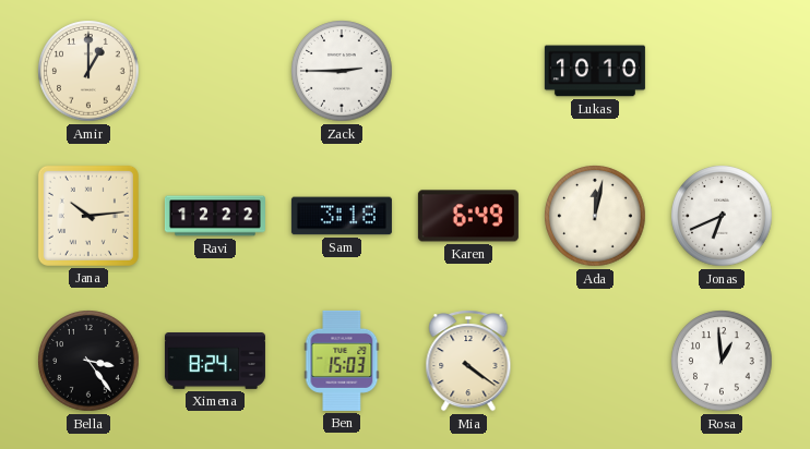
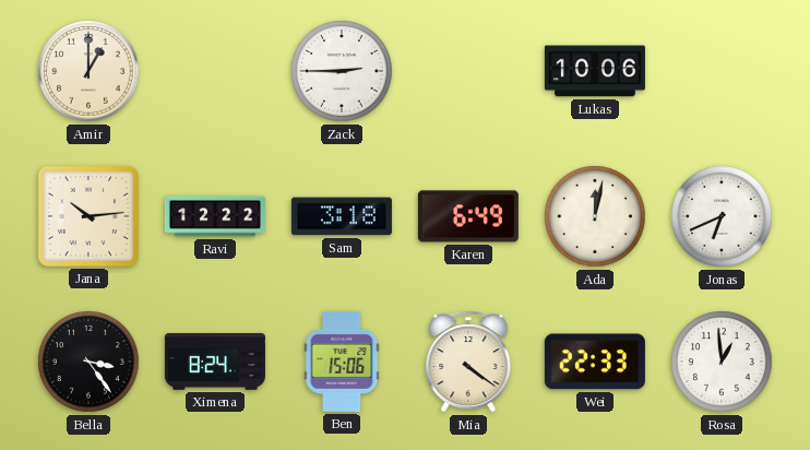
Lukas: 10:10 -> 10:06
Ben: 15:03 -> 15:06
Wei: none -> 22:33
